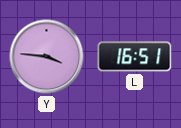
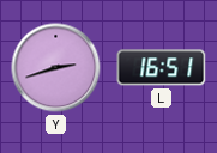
Y: 3:46 -> 2:42
